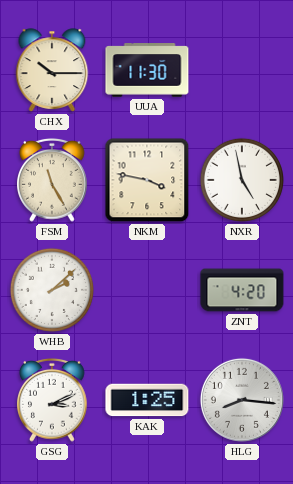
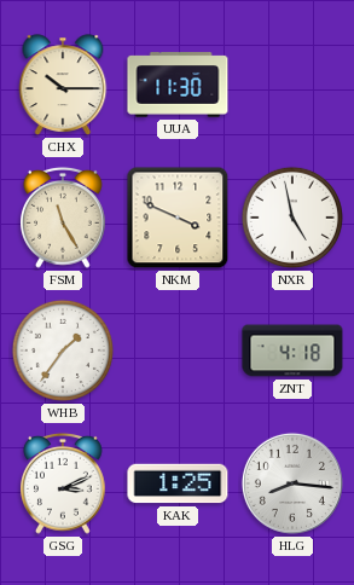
NKM: 3:47 -> 3:49
WHB: 2:08 -> 1:36
ZNT: 4:20 -> 4:18
